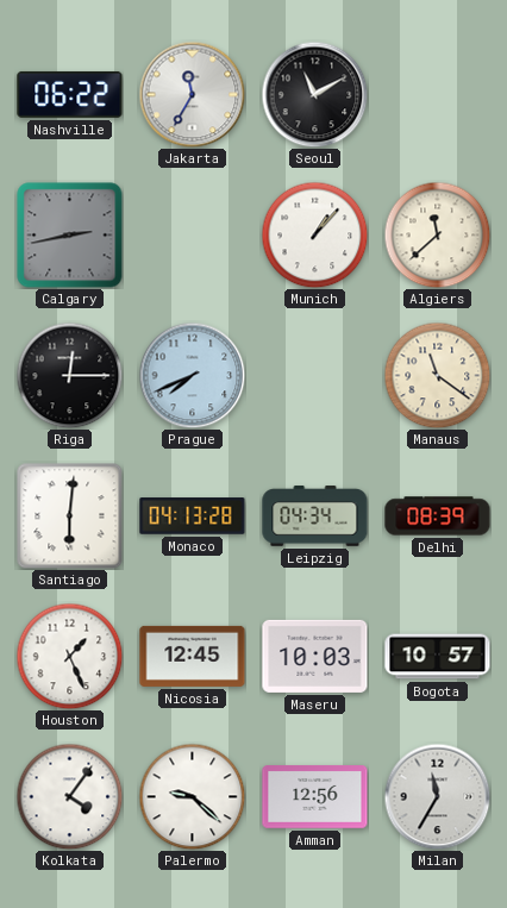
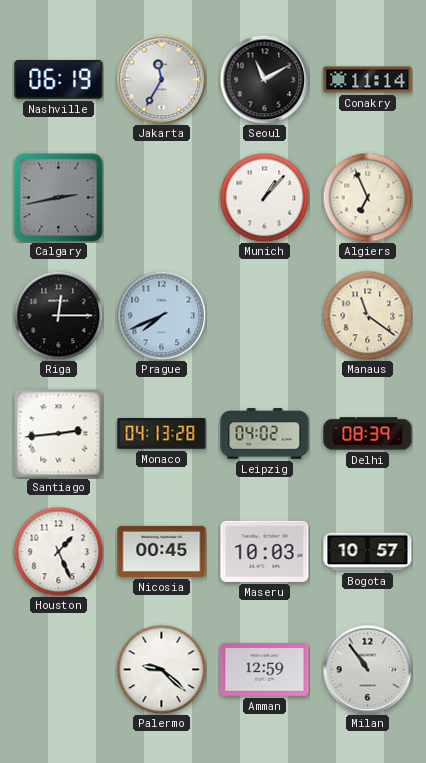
Nashville: 06:22 -> 06:19
Conakry: none -> 11:14
Algiers: 11:38 -> 6:56
Santiago: 6:01 -> 2:44
Leipzig: 04:34 -> 04:02
Nicosia: 12:45 -> 00:45
Kolkata: 4:06 -> none
Amman: 12:56 -> 12:59
Milan: 11:35 -> 10:54
